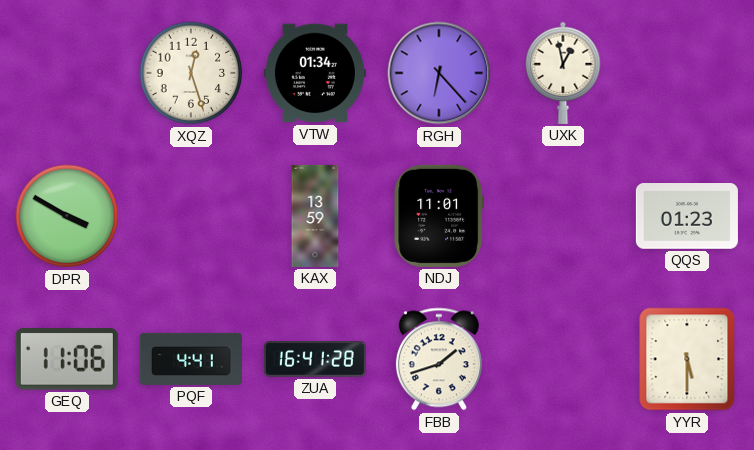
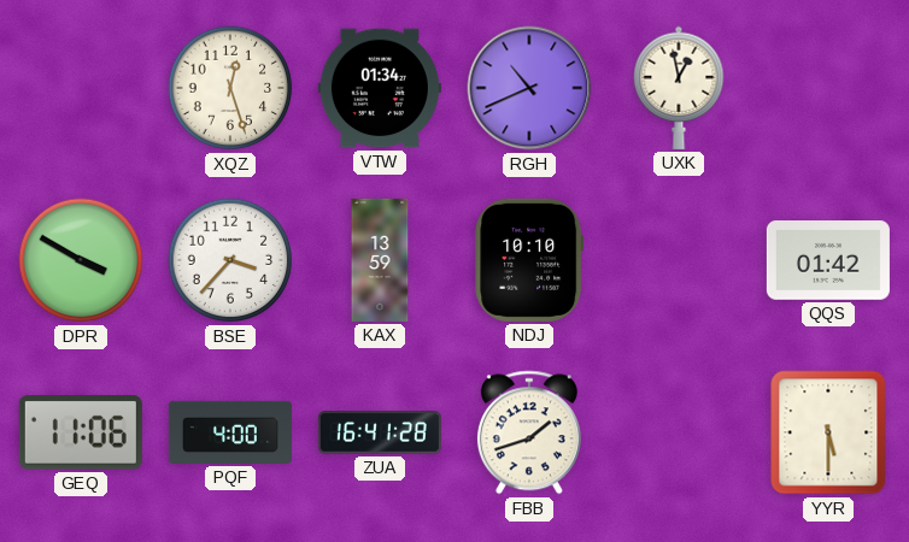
RGH: 6:23 -> 10:41
BSE: none -> 3:37
NDJ: 11:01 -> 10:10
QQS: 01:23 -> 01:42
PQF: 4:41 -> 4:00
